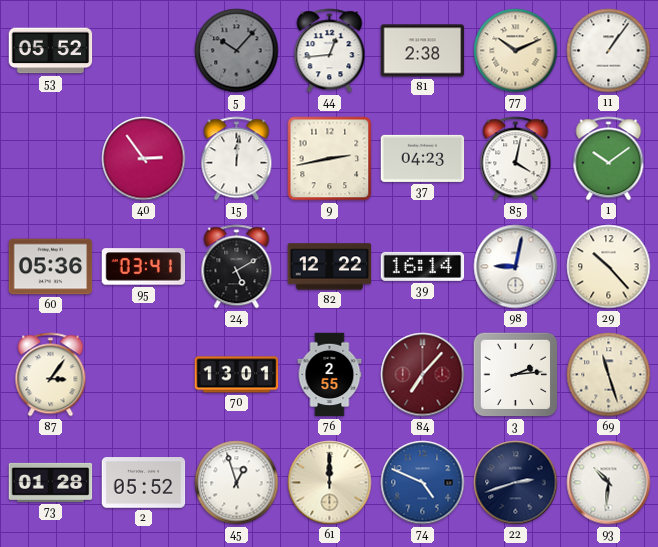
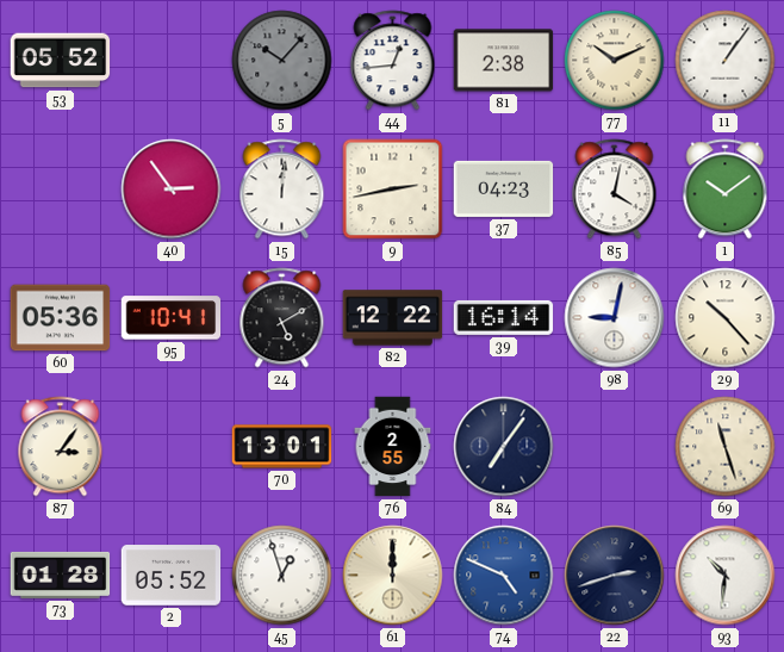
95: 03:41 -> 10:41
84: 7:07 -> 7:06
84 dial: burgundy -> navy
3: 2:14 -> none
